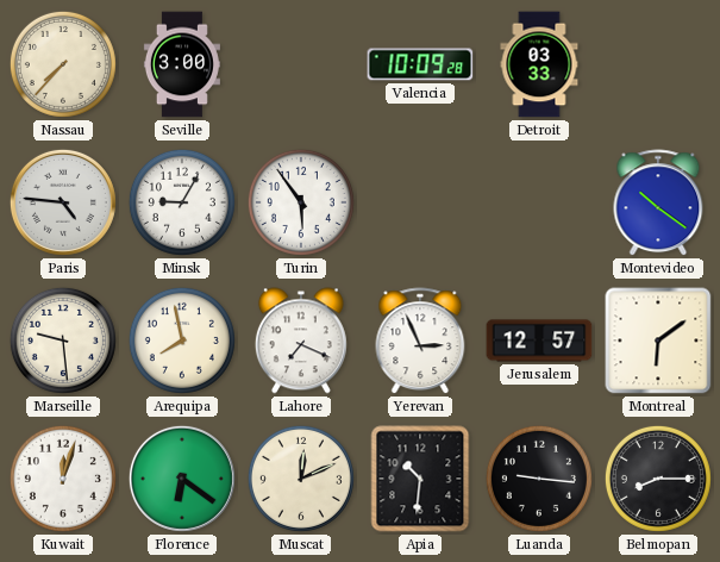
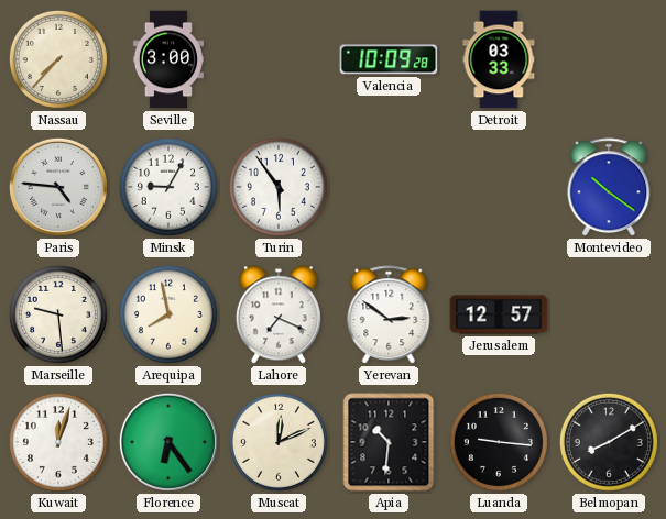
Yerevan: 2:56 -> 2:51
Montreal: 6:09 -> none
Florence: 6:21 -> 6:24
Belmopan: 8:15 -> 8:10
